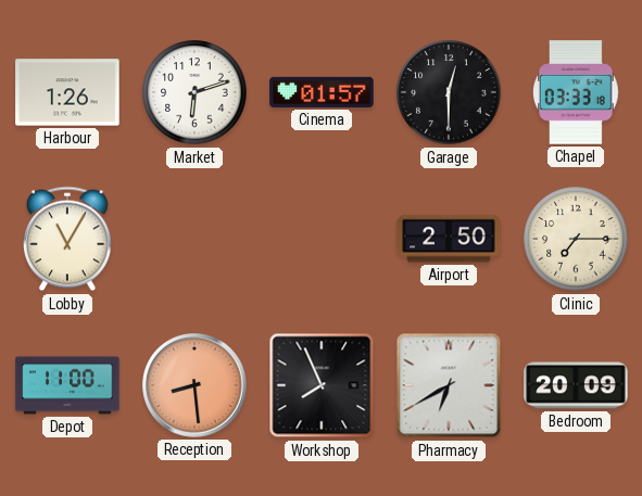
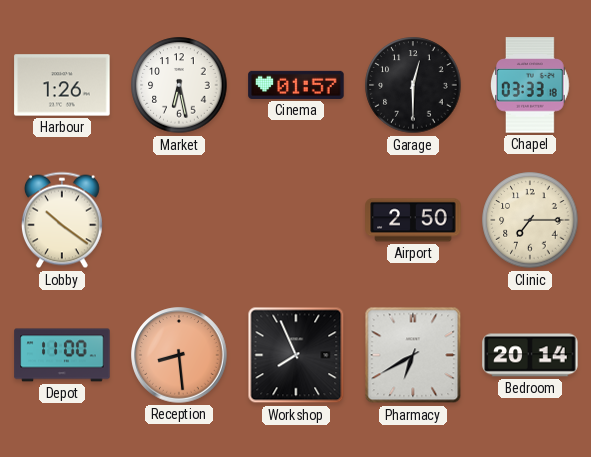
Market: 6:12 -> 6:28
Lobby: 11:05 -> 10:21
Bedroom: 20:09 -> 20:14
